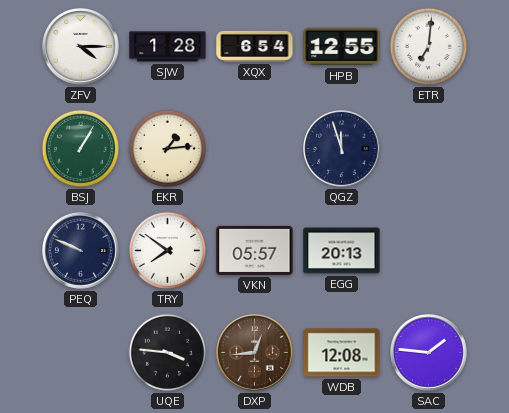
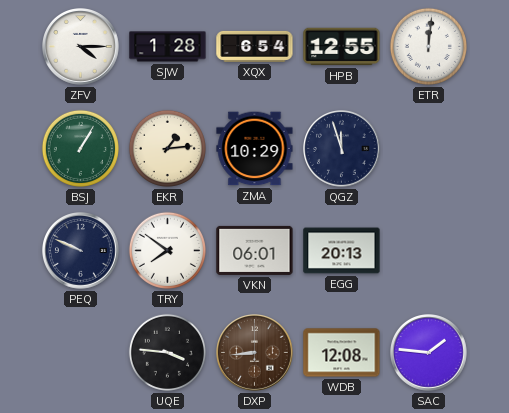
ETR: 7:01 -> 12:01
ZMA: none -> 10:29
VKN: 05:57 -> 06:01
DXP: 12:44 -> 8:44
